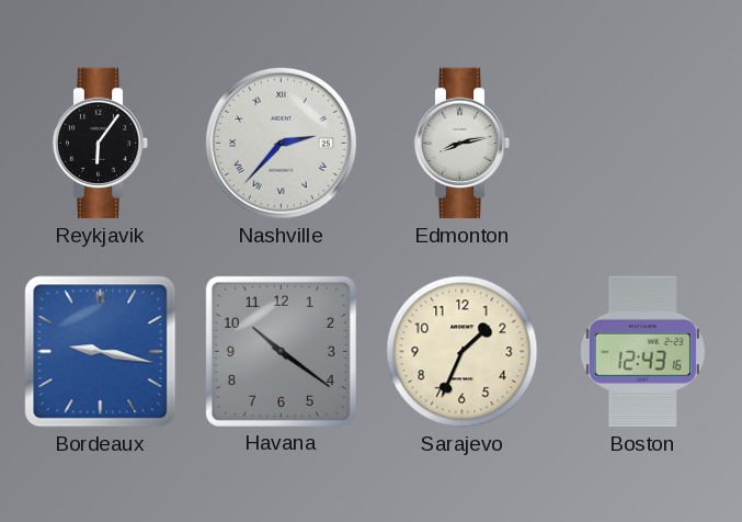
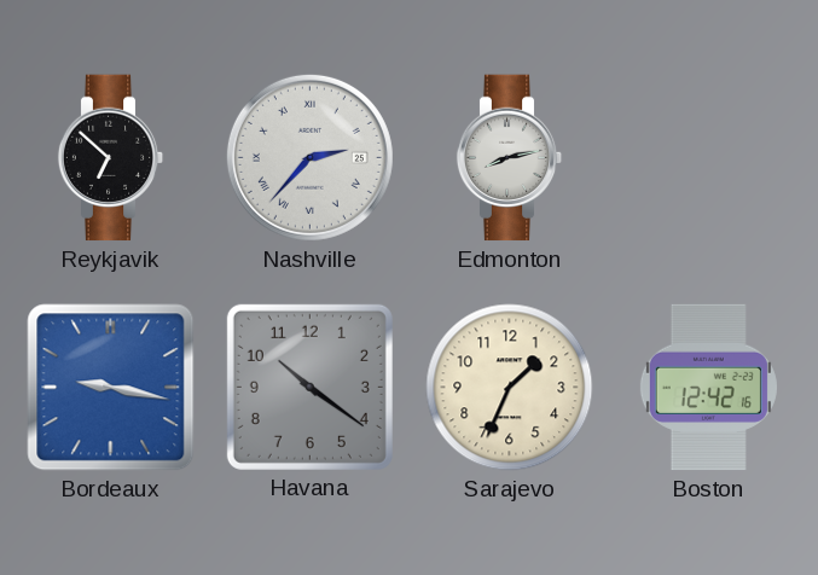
Reykjavik: 6:06 -> 6:52
Boston: 12:43 -> 12:42
